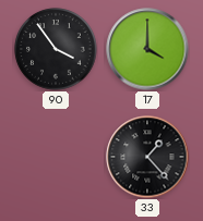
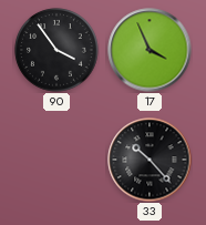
17: 4:00 -> 3:56
33: 1:23 -> 10:23
